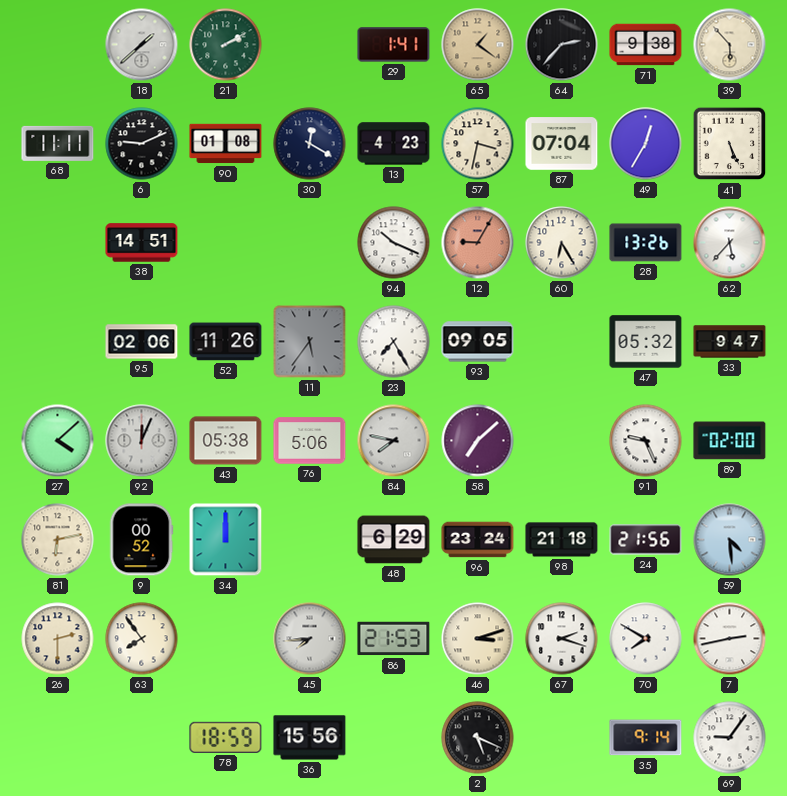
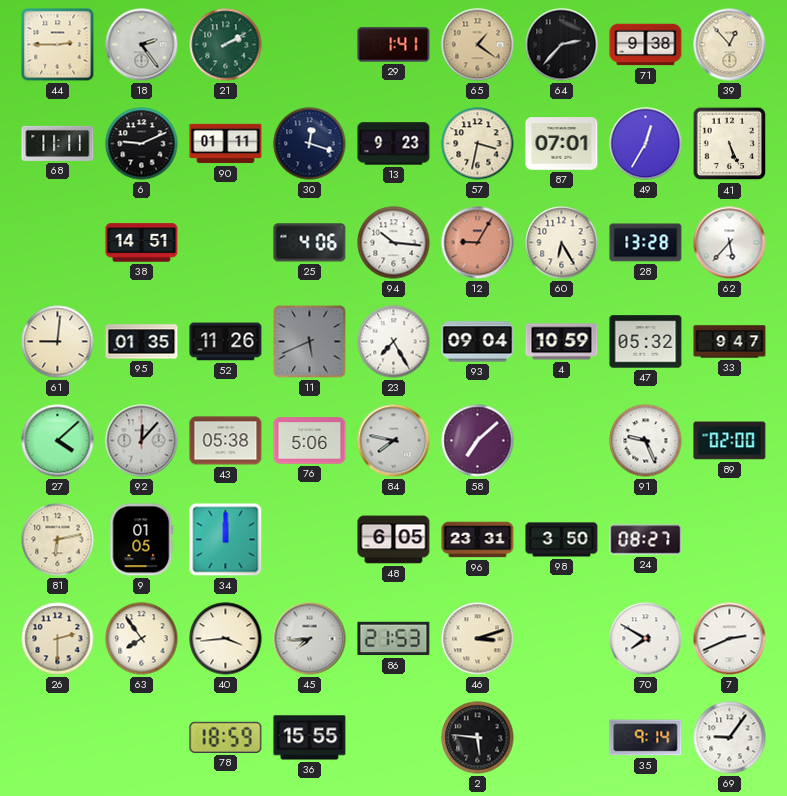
44: none -> 2:45
18: 1:38 -> 2:24
39: 5:53 -> 12:53
90: 01:08 -> 01:11
30: 12:20 -> 12:18
13: 4:23 -> 9:23
87: 07:04 -> 07:01
25: none -> 4:06
94: 10:19 -> 10:16
28: 13:26 -> 13:28
61: none -> 9:01
95: 02:06 -> 01:35
11: 5:36 -> 5:41
93: 09:05 -> 09:04
4: none -> 10:59
92: 12:04 -> 12:07
9: 00:52 -> 01:05
48: 6:29 -> 6:05
96: 23:24 -> 23:31
98: 21:18 -> 3:50
24: 21:56 -> 08:27
59: 4:29 -> none
40: none -> 3:44
67: 2:18 -> none
7: 2:43 -> 2:41
36: 15:56 -> 15:55
2: 5:19 -> 5:46
